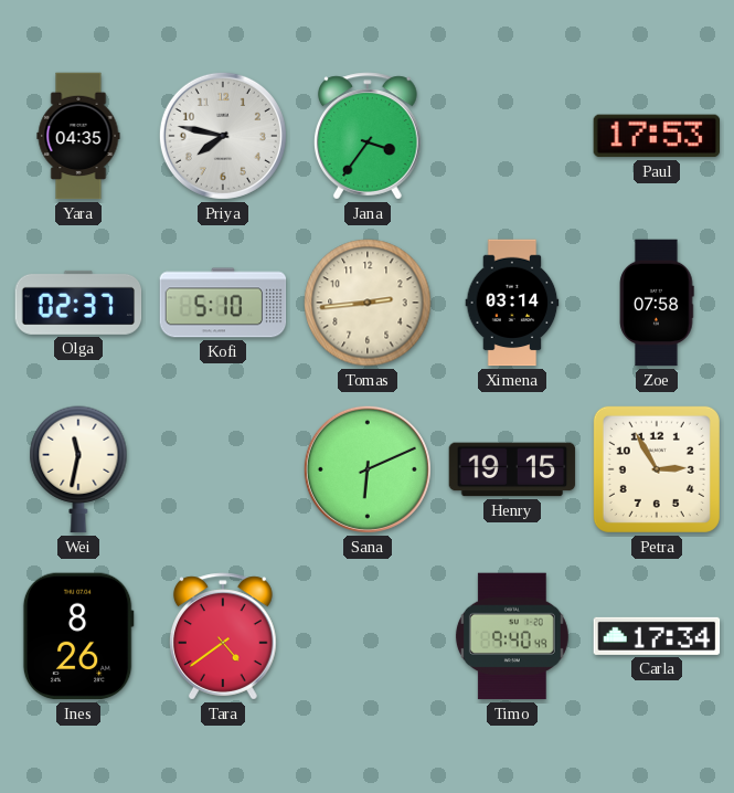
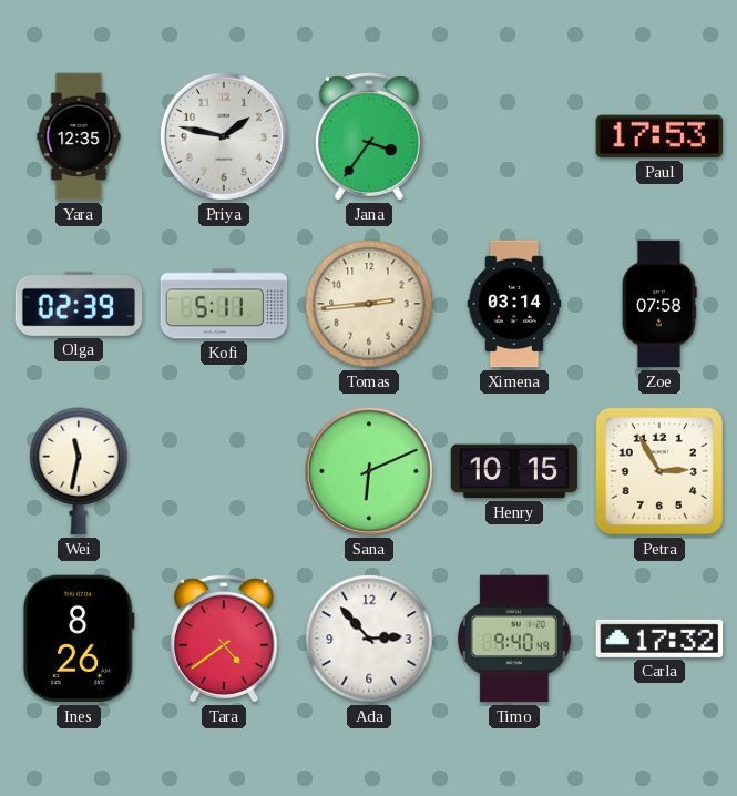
Yara: 04:35 -> 12:35
Priya: 7:47 -> 1:47
Olga: 02:37 -> 02:39
Kofi: 5:10 -> 5:11
Henry: 19:15 -> 10:15
Ada: none -> 2:53
Carla: 17:34 -> 17:32
